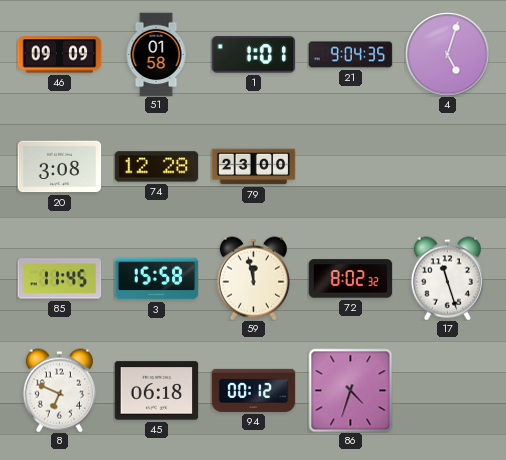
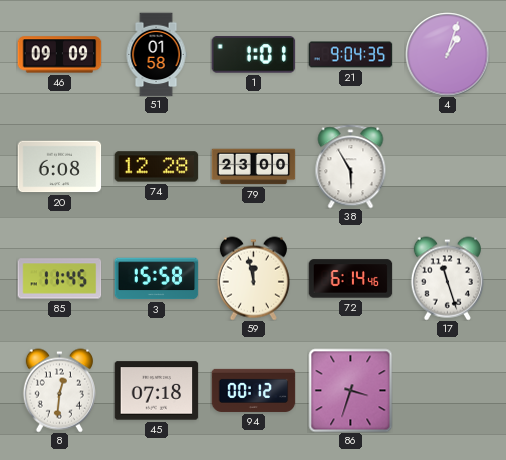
4: 5:03 -> 1:03
20: 3:08 -> 6:08
38: none -> 5:55
72: 8:02 -> 6:14
8: 6:49 -> 12:31
45: 06:18 -> 07:18
86: 4:33 -> 3:33
